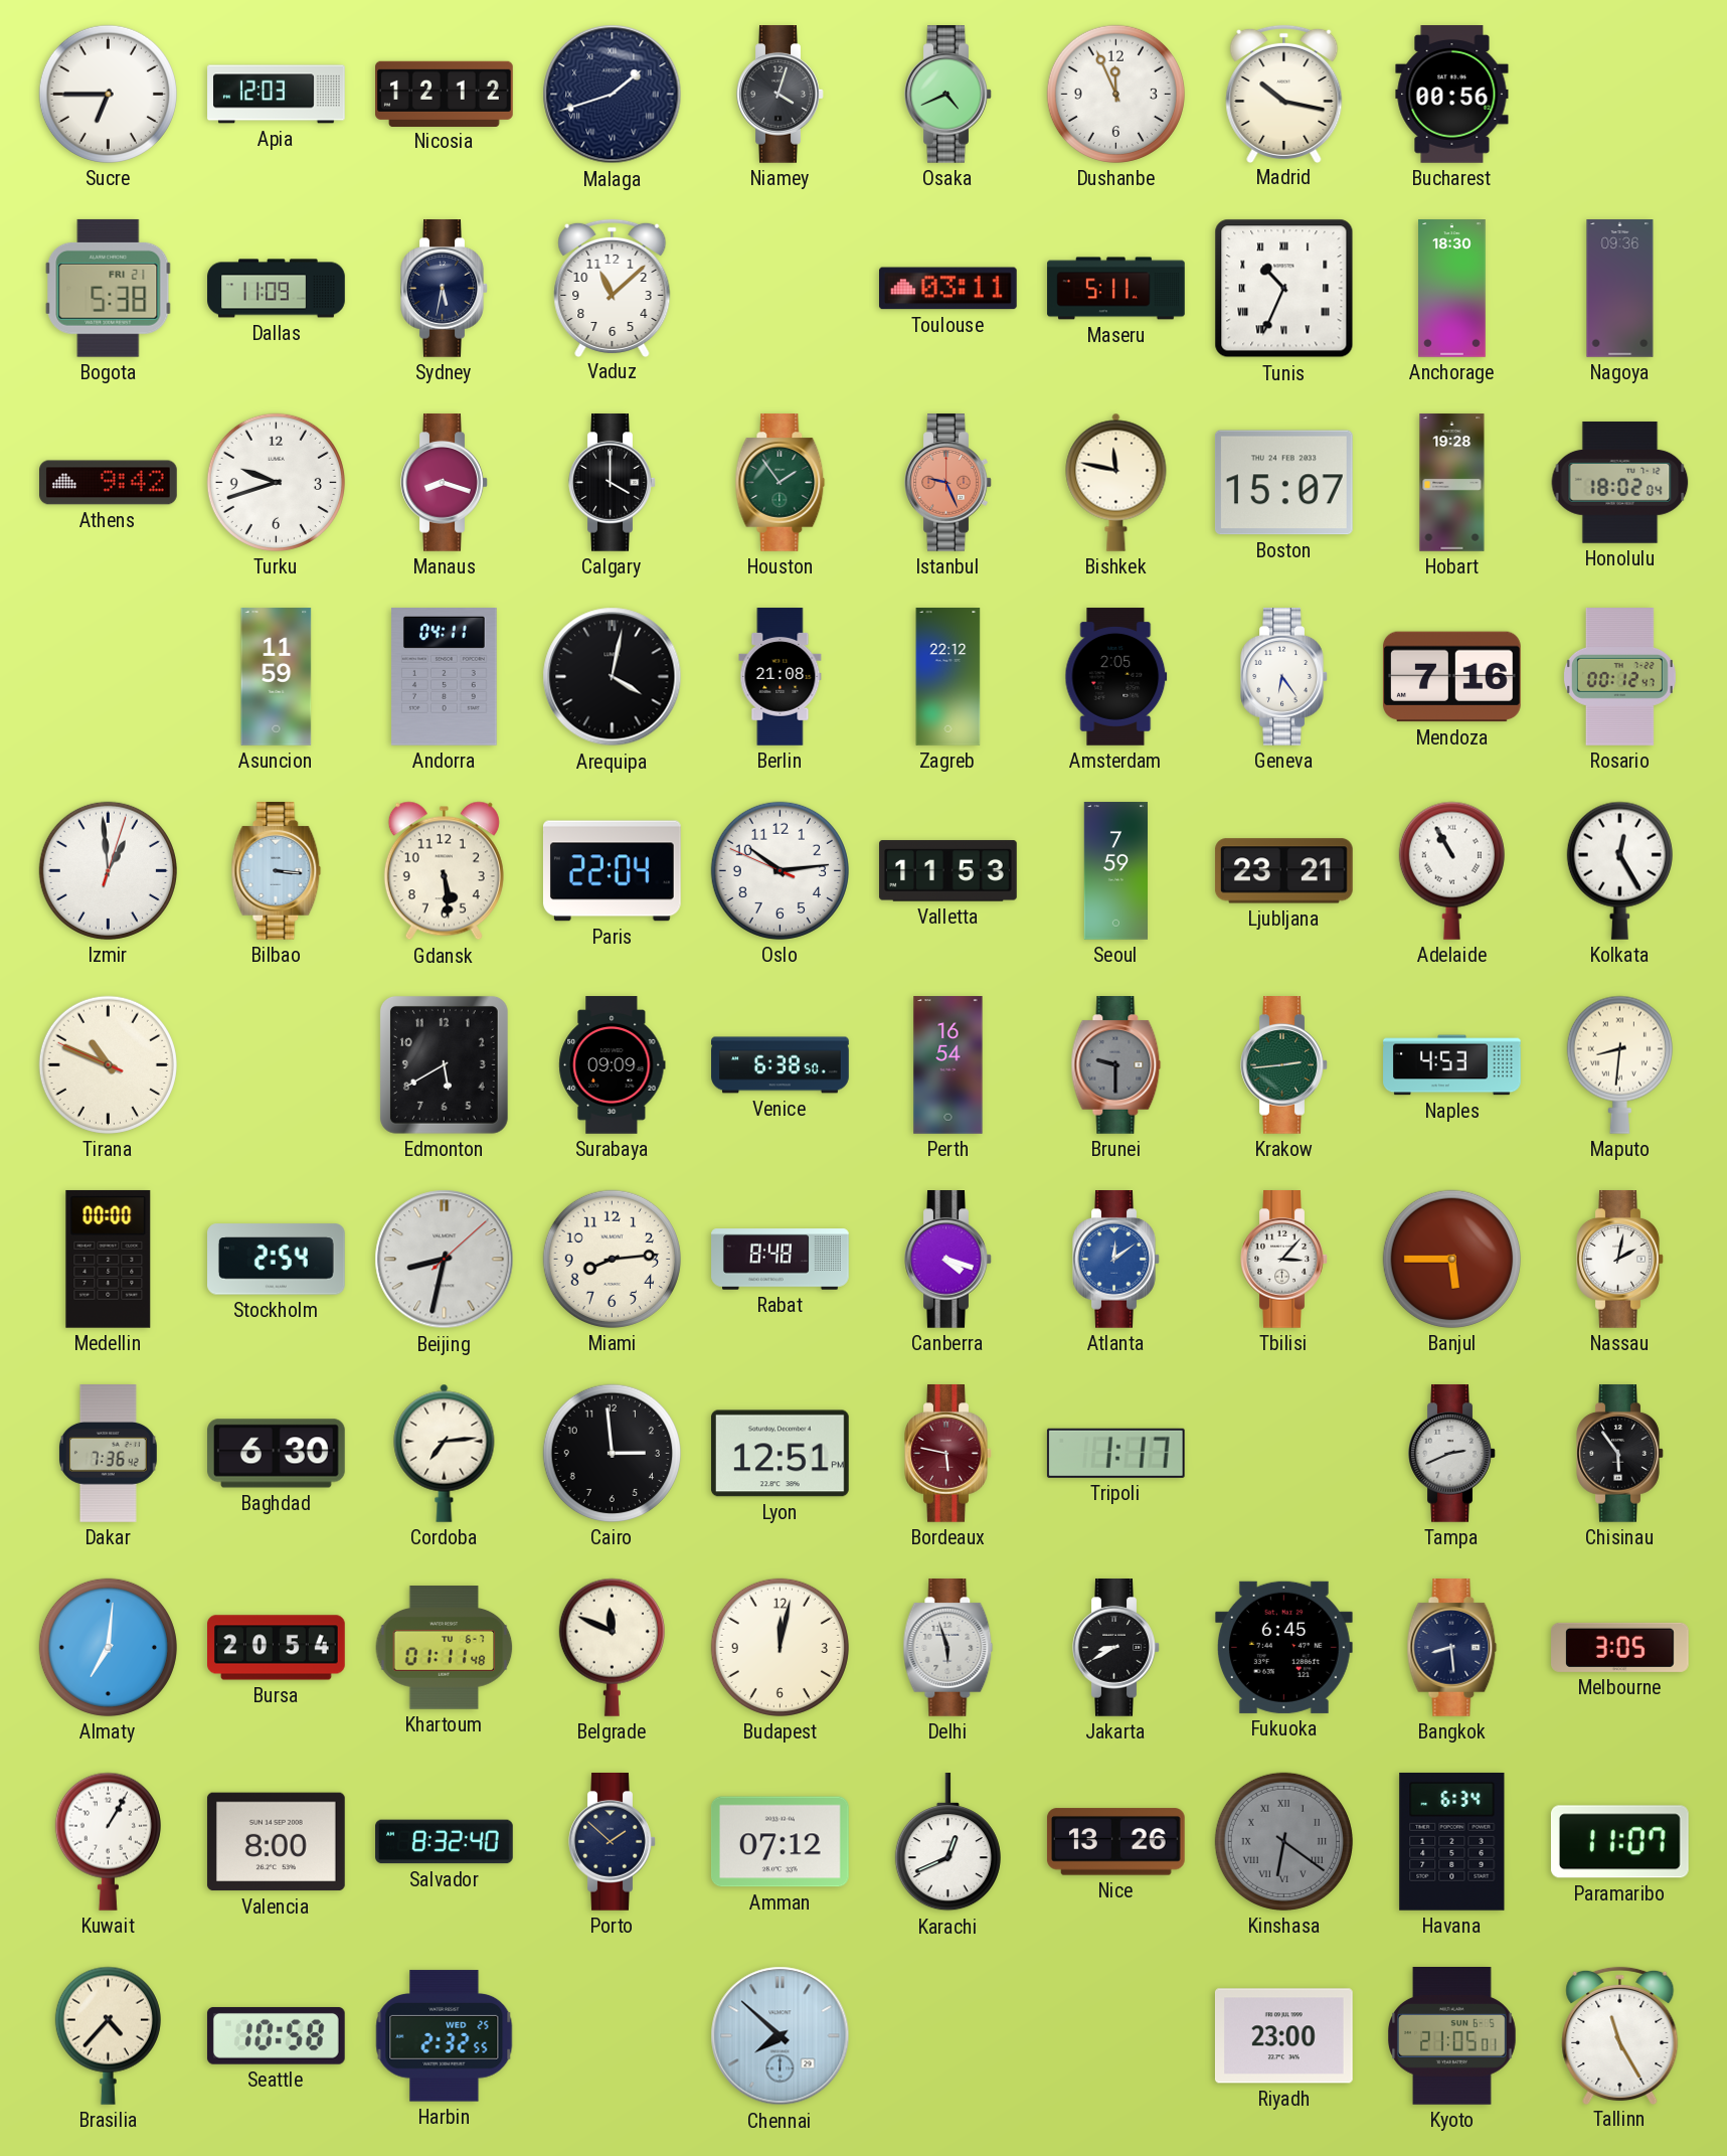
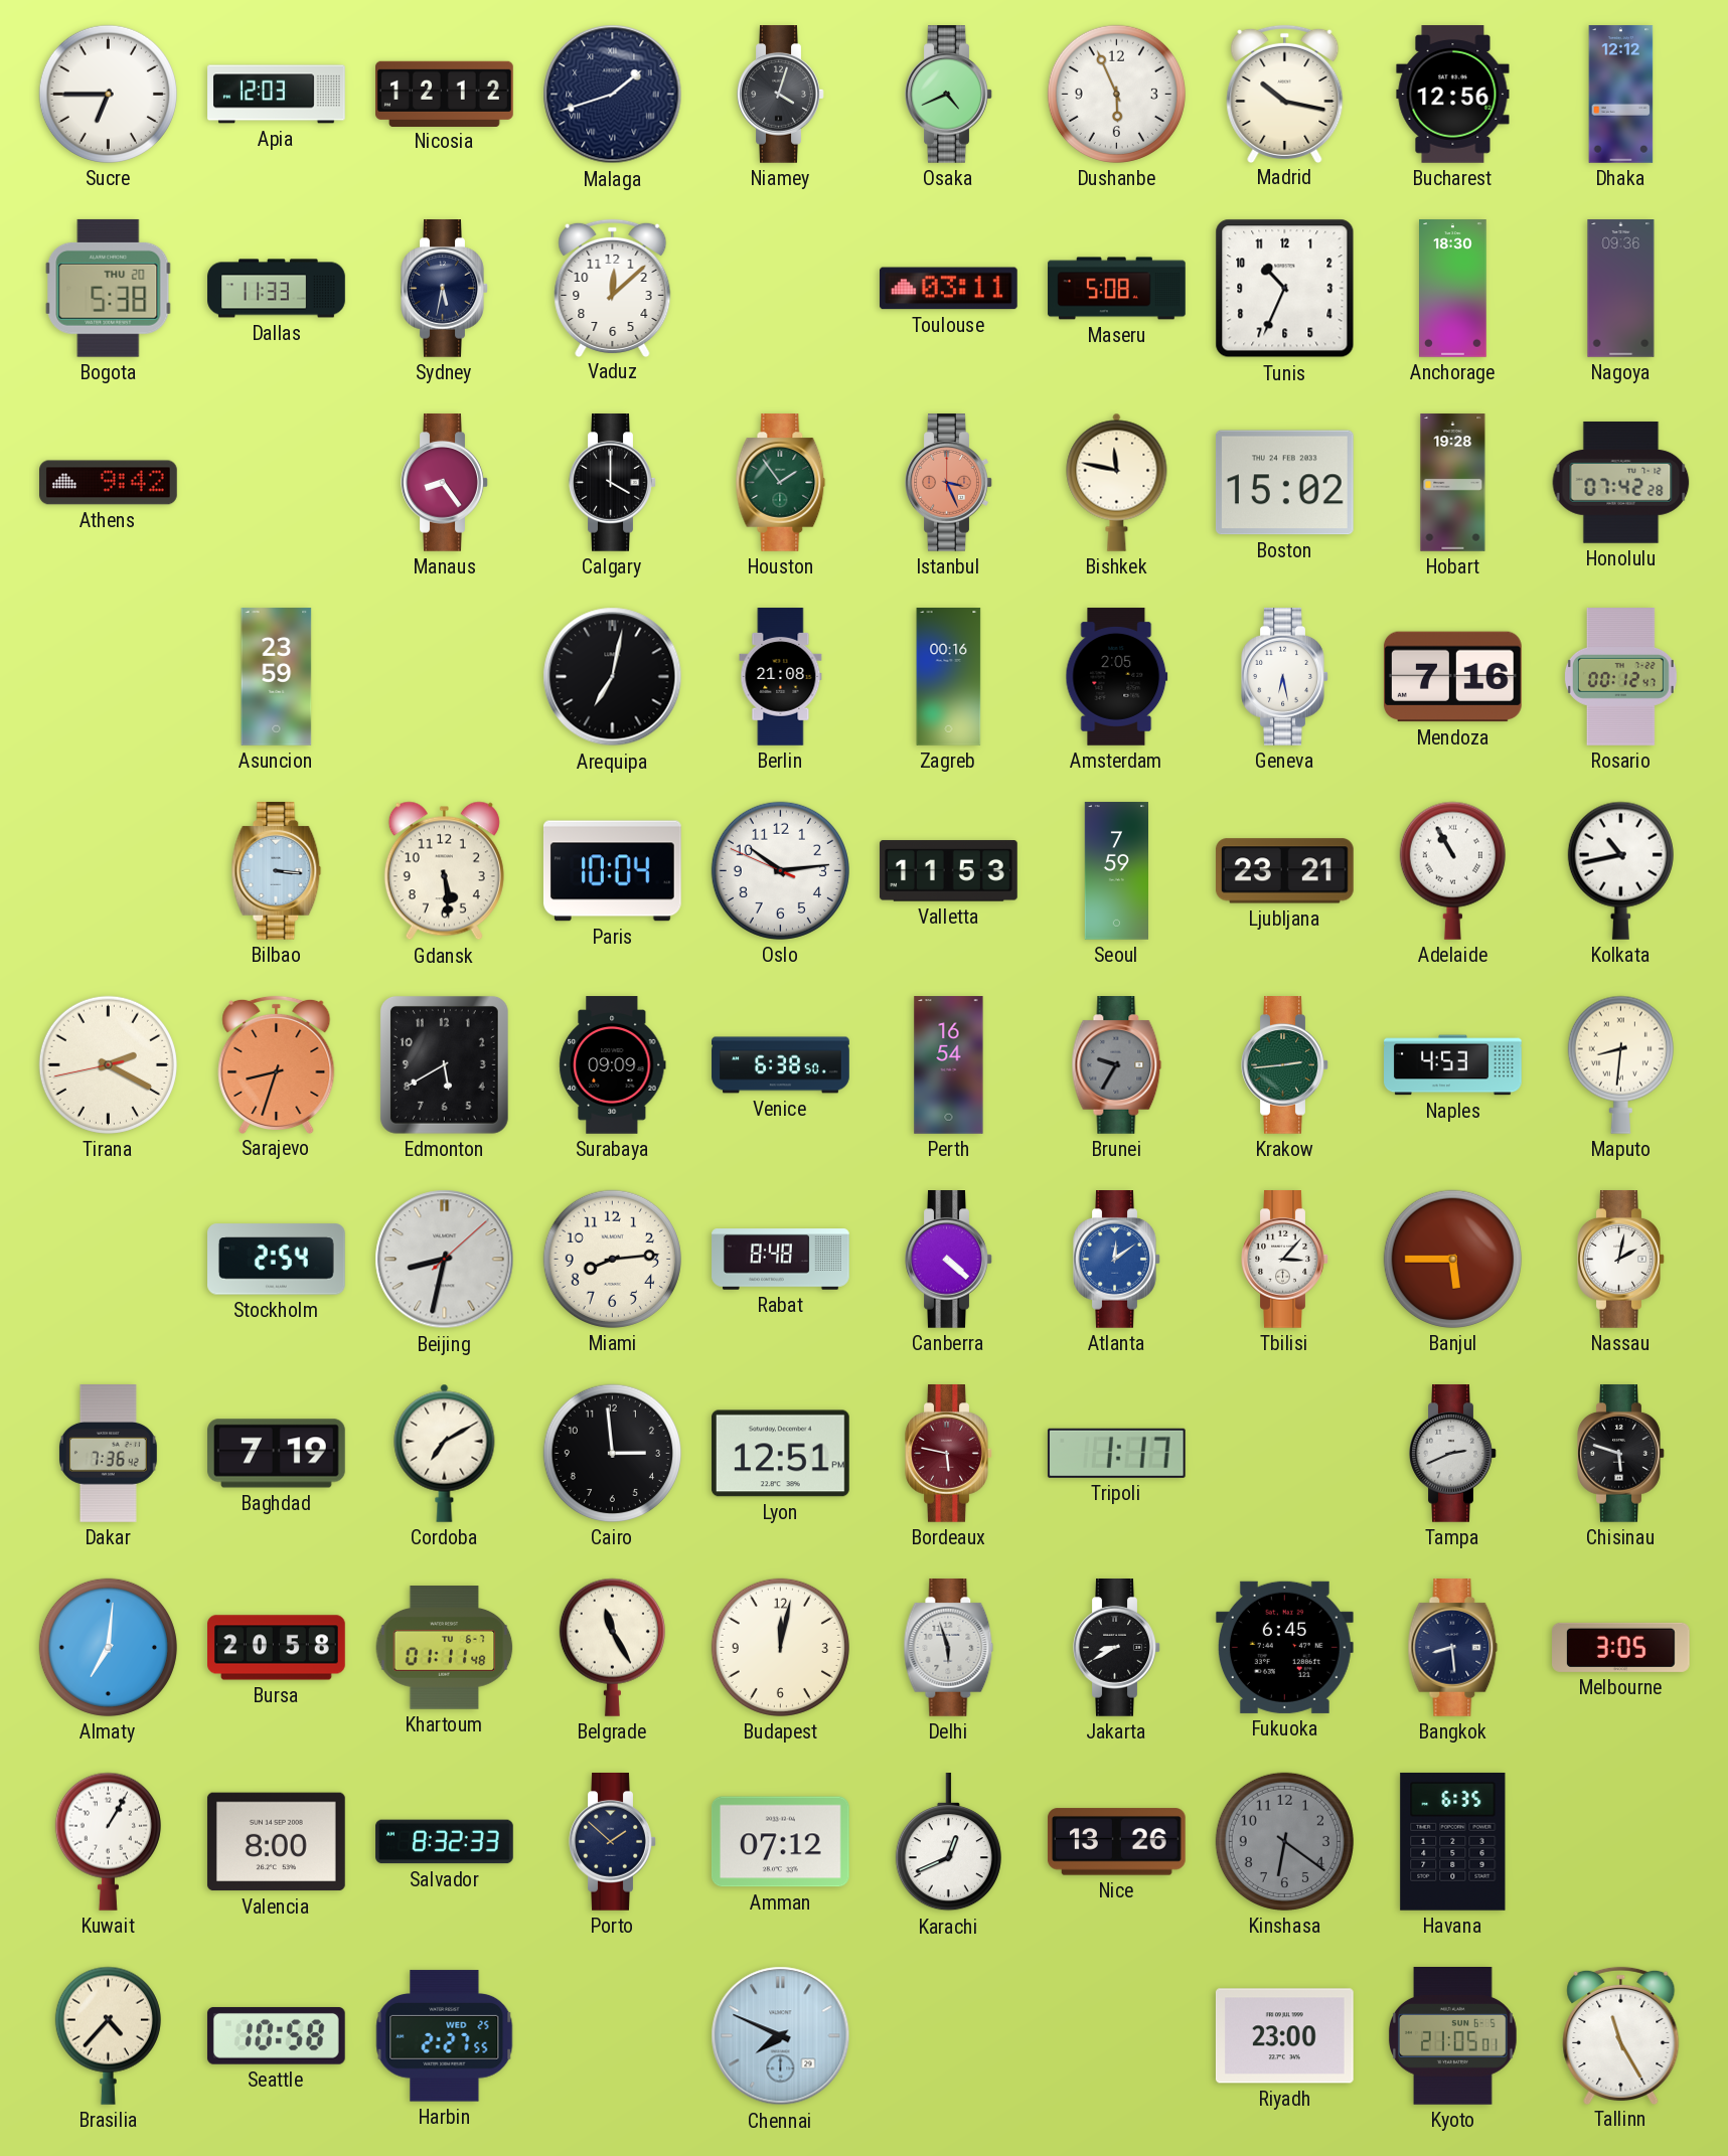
Dushanbe: 11:56 -> 5:56
Bucharest: 00:56 -> 12:56
Dhaka: none -> 12:12
Bogota date: FRI 21 -> THU 20
Dallas: 11:09 -> 11:33
Vaduz: 11:08 -> 12:08
Maseru: 5:11 -> 5:08
Tunis numerals: Roman -> Arabic
Turku: 9:42 -> none
Manaus: 8:18 -> 8:24
Istanbul: 9:26 -> 3:26
Boston: 15:07 -> 15:02
Honolulu: 18:02 -> 07:42
Asuncion: 11:59 -> 23:59
Andorra: 04:11 -> none
Arequipa: 4:02 -> 7:02
Zagreb: 22:12 -> 00:16
Geneva: 6:24 -> 6:28
Izmir: 12:59 -> none
Paris: 22:04 -> 10:04
Kolkata: 12:25 -> 10:43
Tirana: 10:48 -> 2:19
Sarajevo: none -> 8:33
Brunei: 9:30 -> 9:35
Medellin: 00:00 -> none
Canberra: 4:18 -> 4:22
Baghdad: 6:30 -> 7:19
Cordoba: 7:14 -> 7:10
Chisinau: 5:54 -> 5:48
Bursa: 20:54 -> 20:58
Belgrade: 11:49 -> 11:25
Salvador: 8:32:40 -> 8:32:33
Kinshasa numerals: Roman -> Arabic
Havana: 6:34 -> 6:35
Paramaribo: 11:07 -> none
Harbin: 2:32 -> 2:27
Chennai: 7:52 -> 7:49
